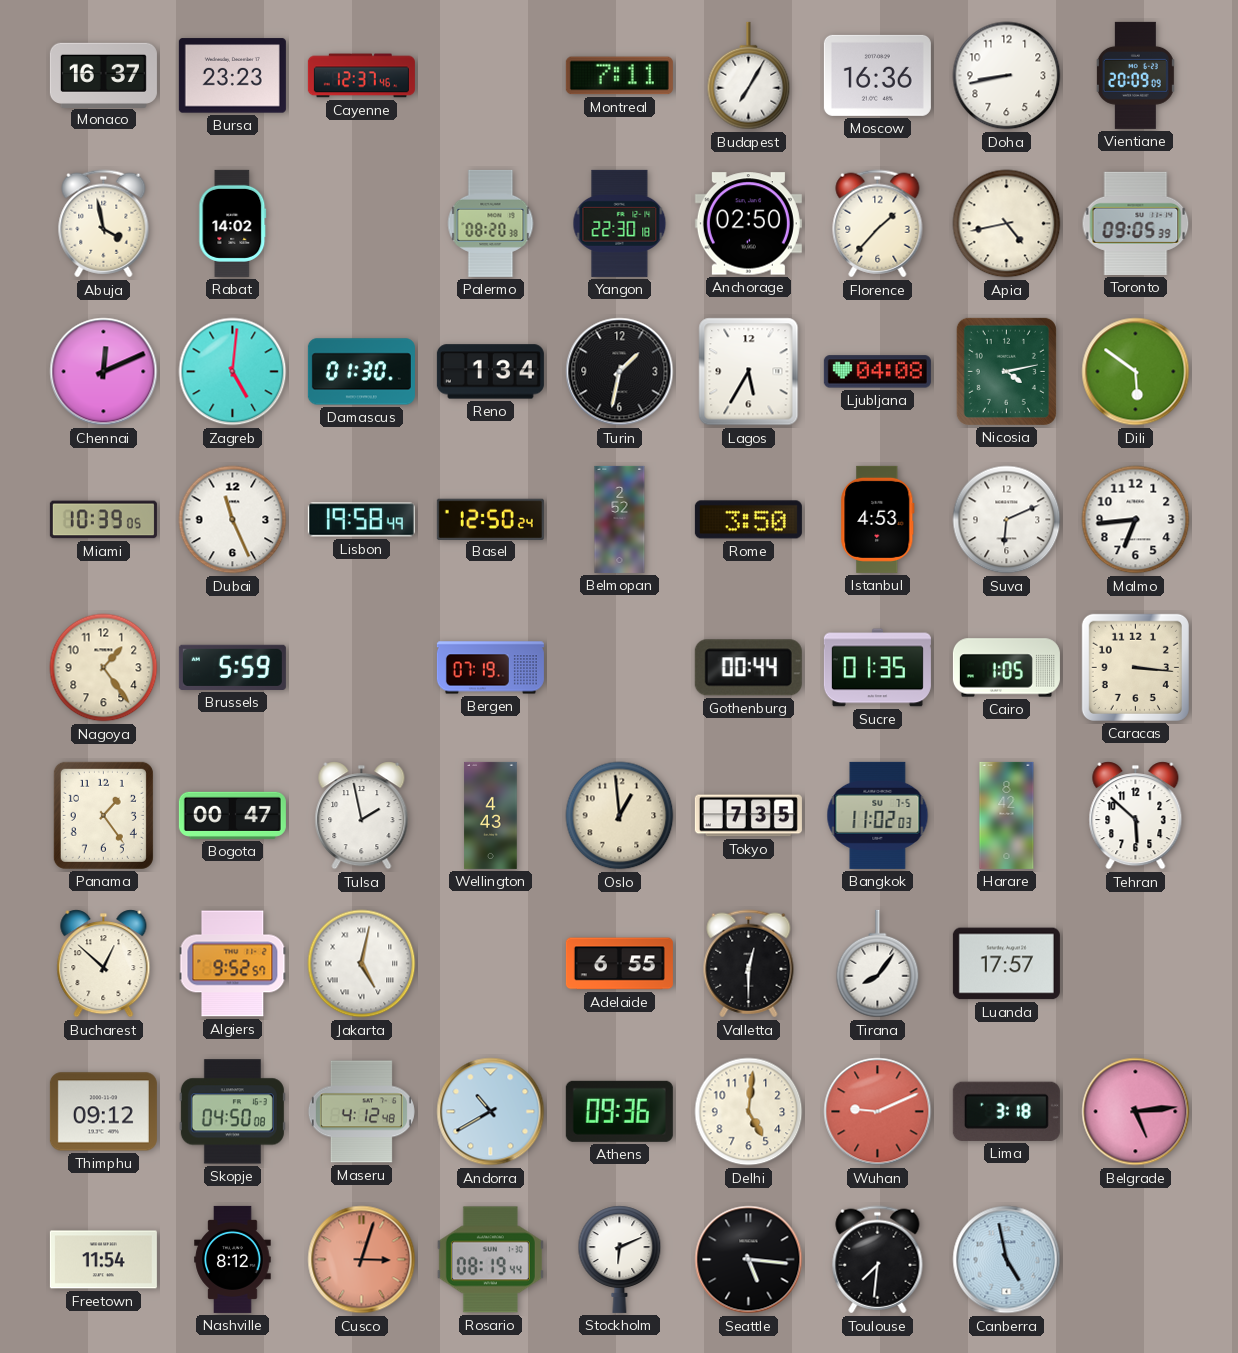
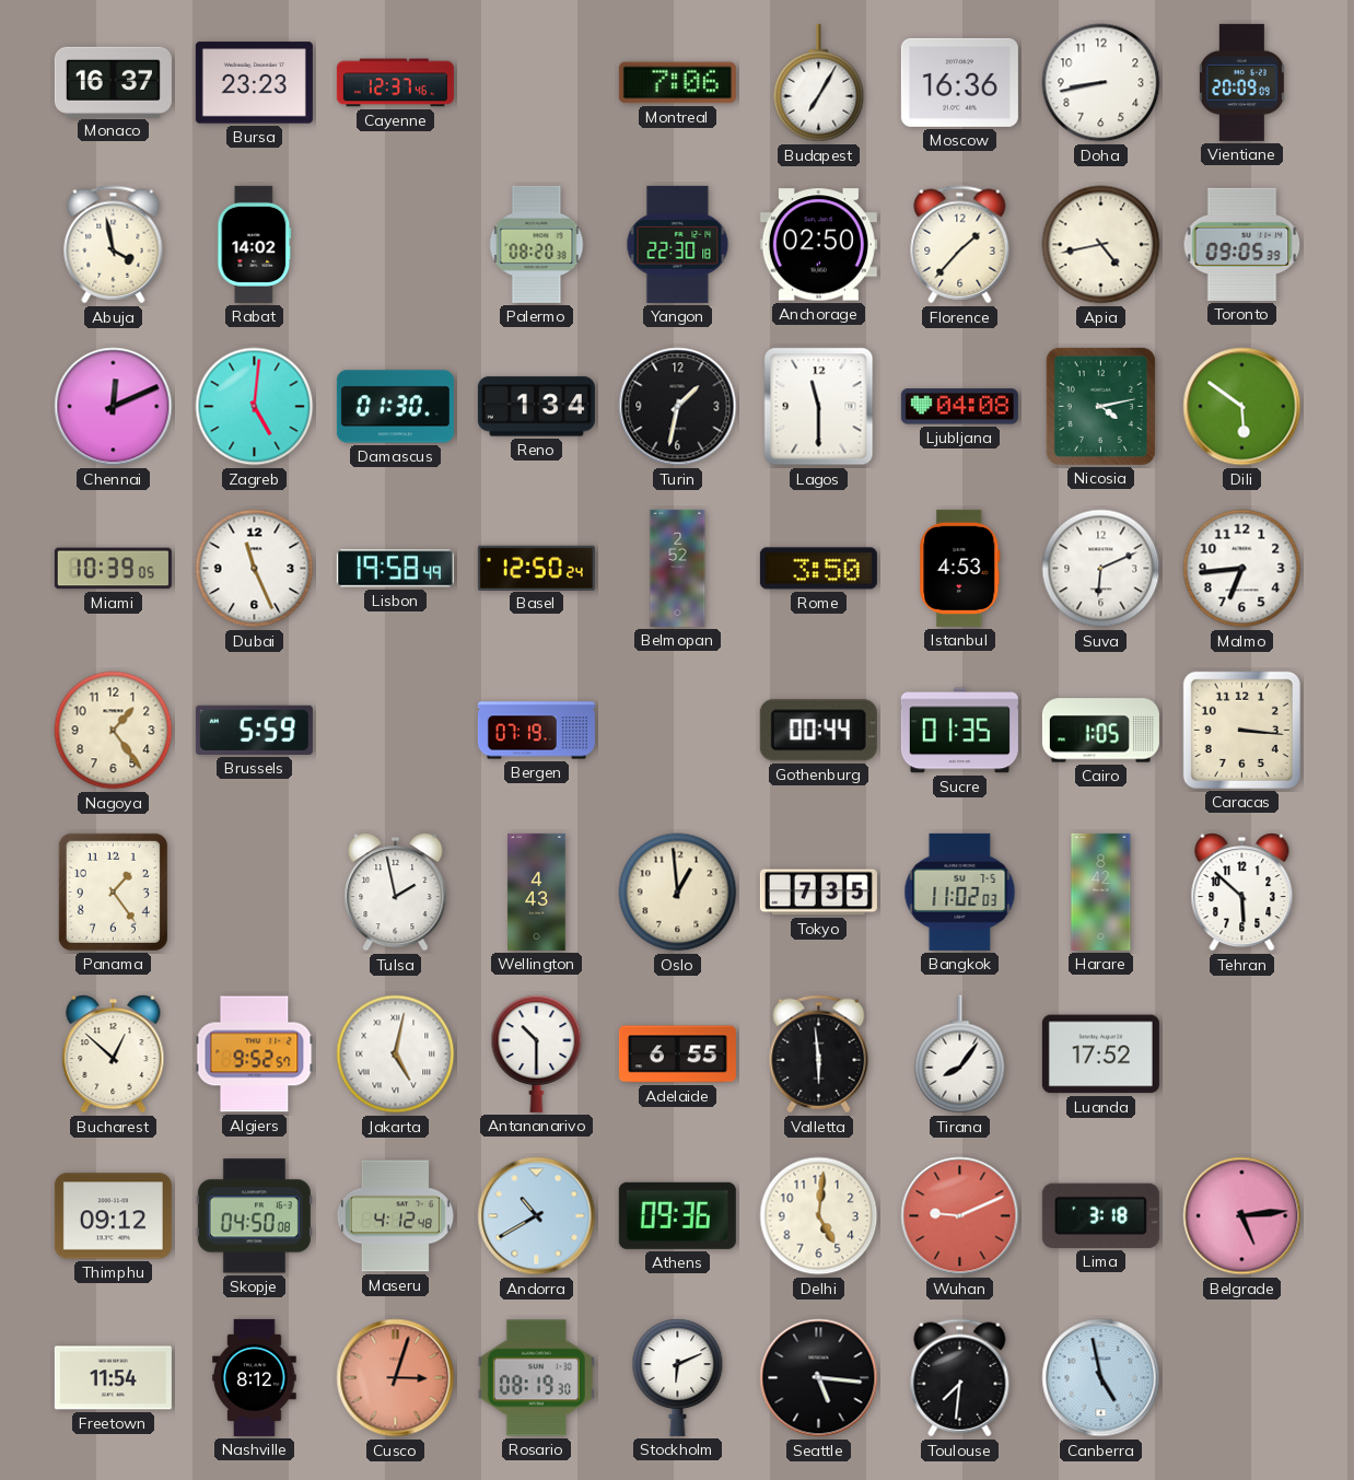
Montreal: 7:11 -> 7:06
Lagos: 5:35 -> 11:30
Bogota: 00:47 -> none
Antananarivo: none -> 10:30
Valletta: 12:30 -> 5:59
Luanda: 17:57 -> 17:52
Rosario: 08:19:44 -> 08:19:30
